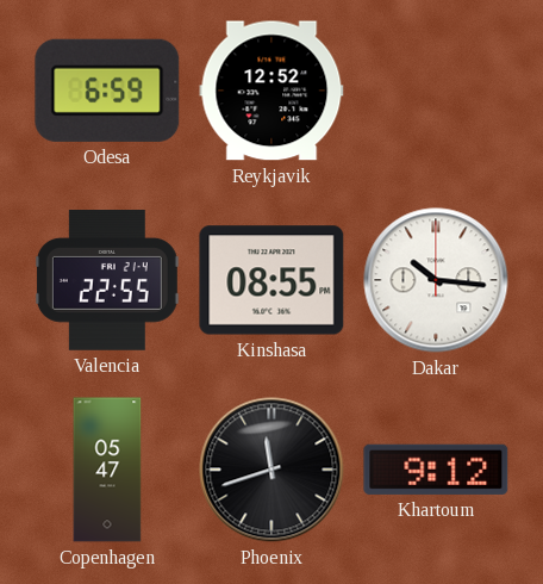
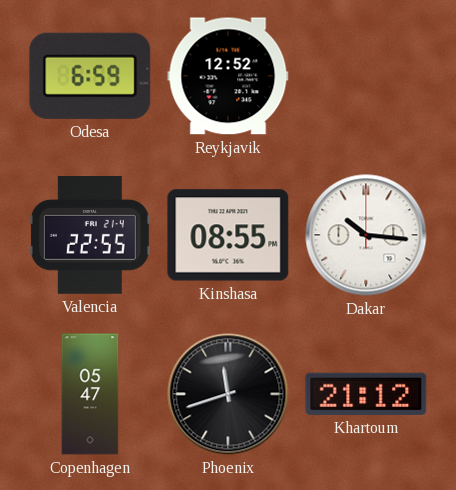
Khartoum: 9:12 -> 21:12
